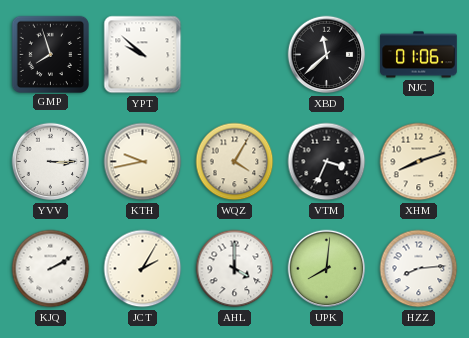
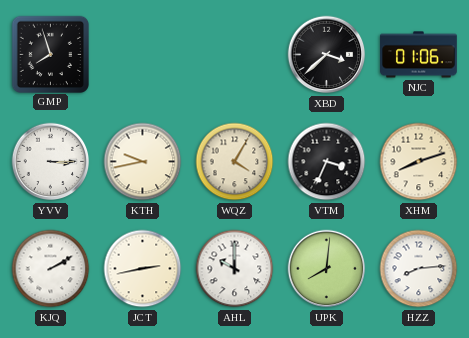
YPT: 9:52 -> none
XBD: 11:38 -> 3:38
JCT: 2:05 -> 2:43
AHL: 4:00 -> 10:00
